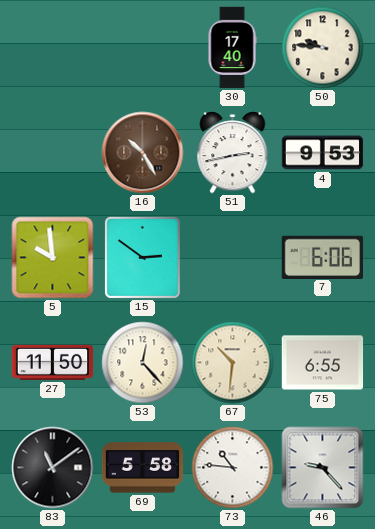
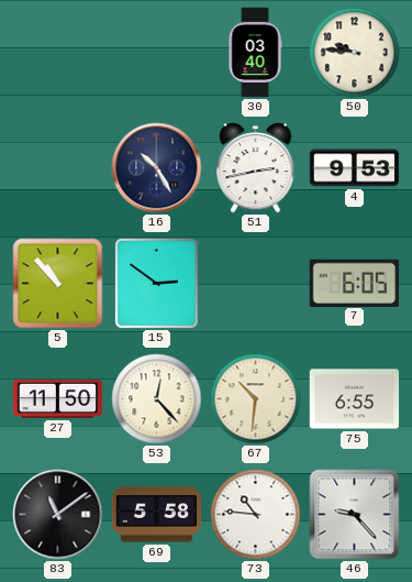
30: 17:40 -> 03:40
16 dial: brown -> navy
5: 9:59 -> 10:53
7: 6:06 -> 6:05
